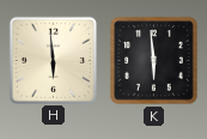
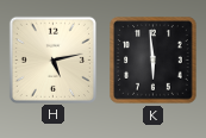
H: 5:59 -> 5:13
